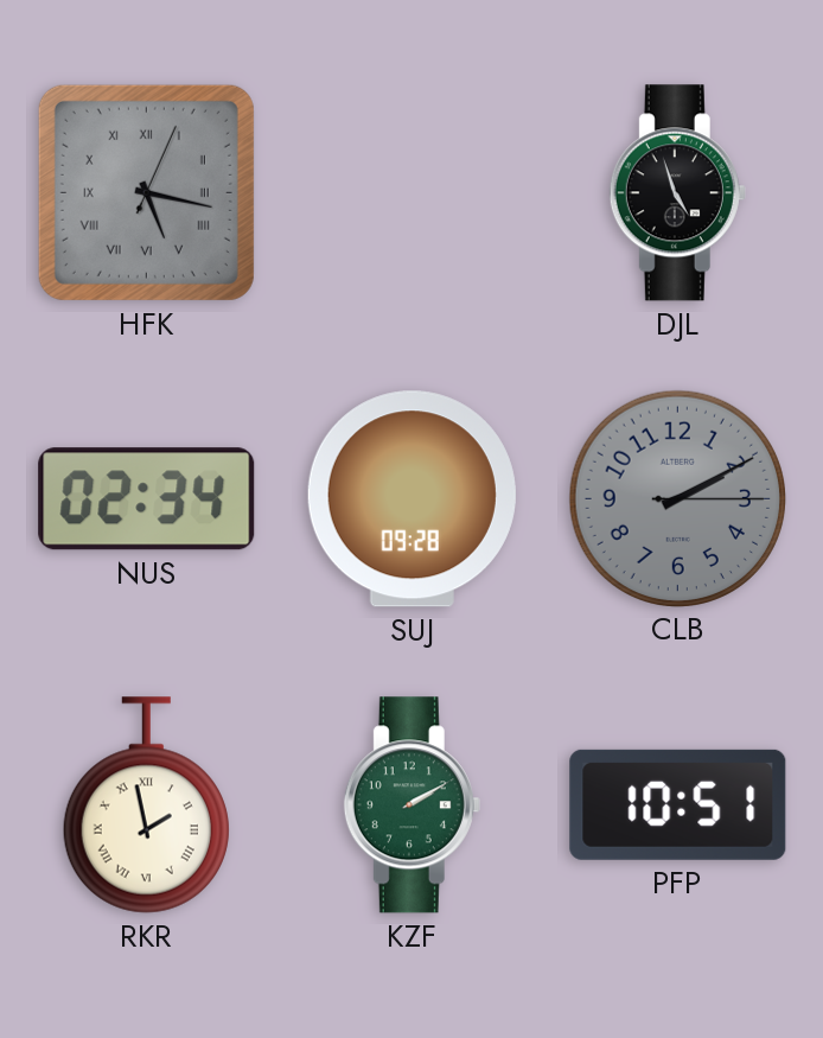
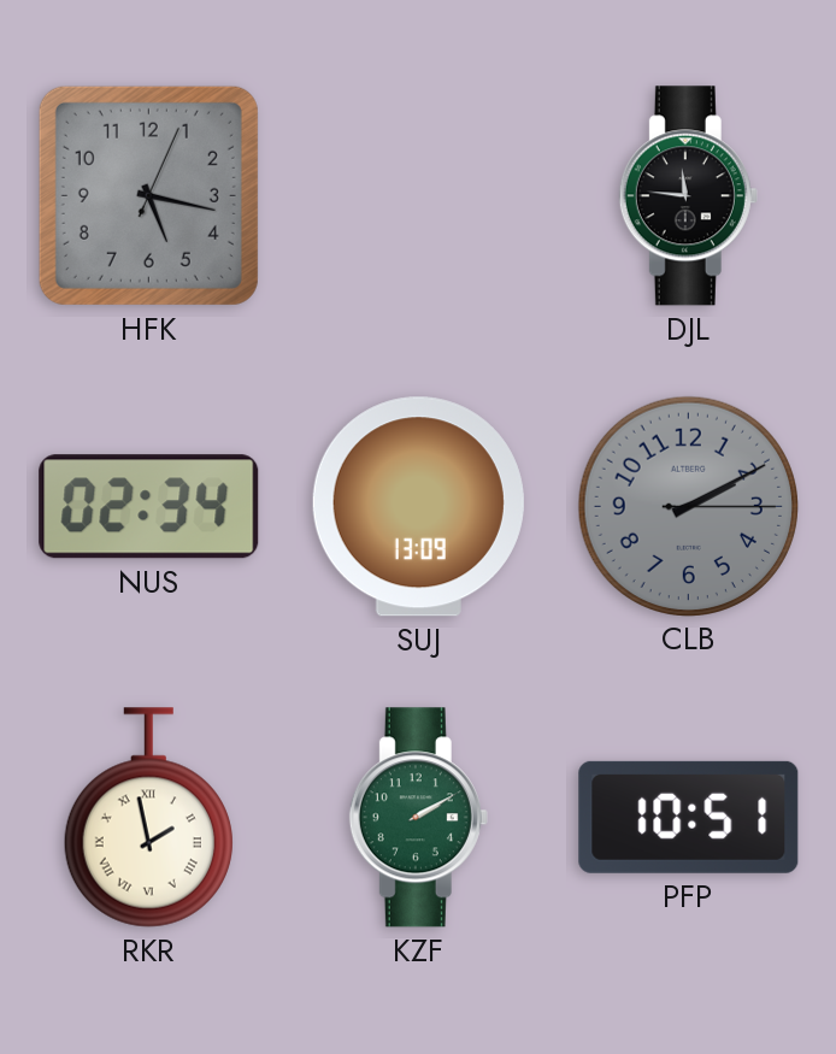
HFK numerals: Roman -> Arabic
DJL: 4:57 -> 11:46
SUJ: 09:28 -> 13:09
